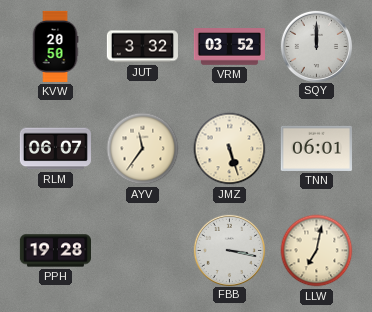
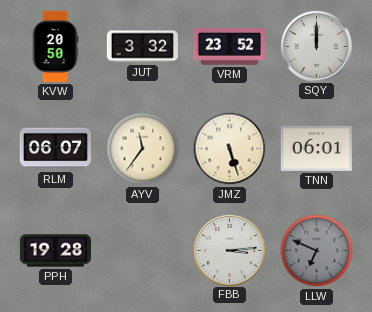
VRM: 03:52 -> 23:52
FBB: 3:17 -> 3:14
LLW: 7:02 -> 6:49
LLW dial: cream -> grey
